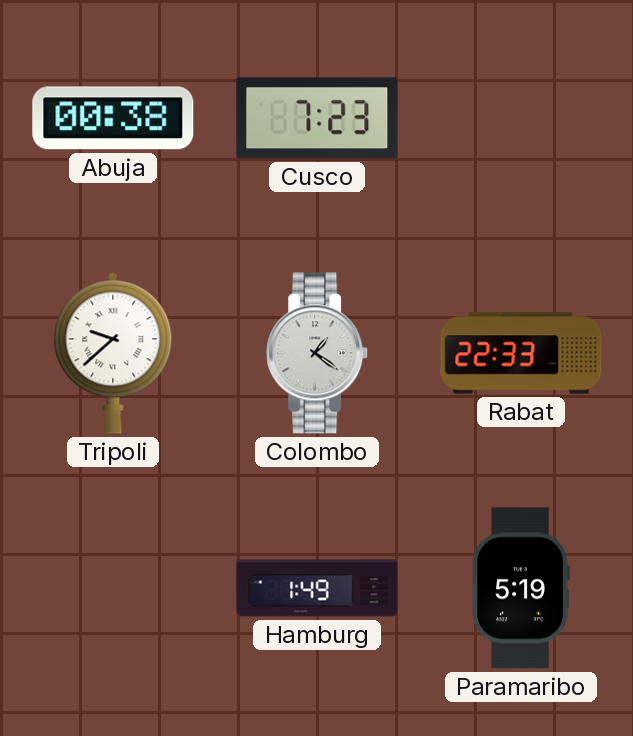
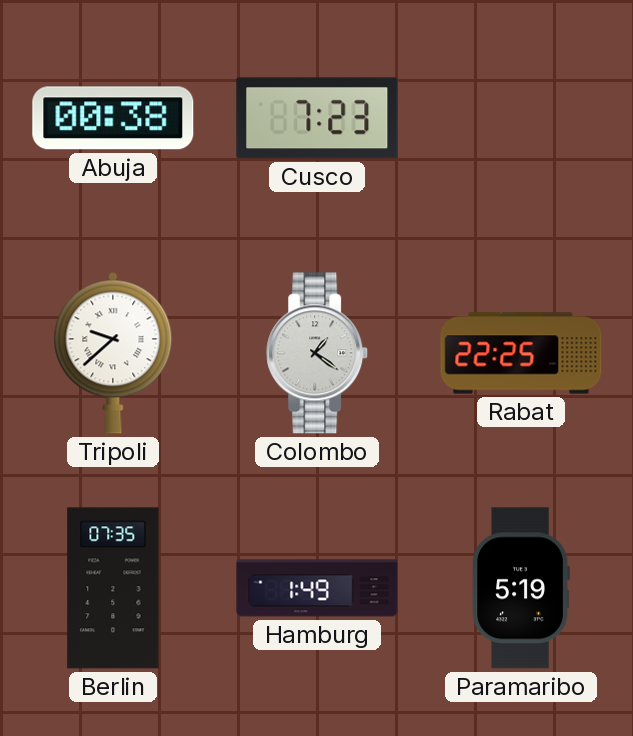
Rabat: 22:33 -> 22:25
Berlin: none -> 07:35
